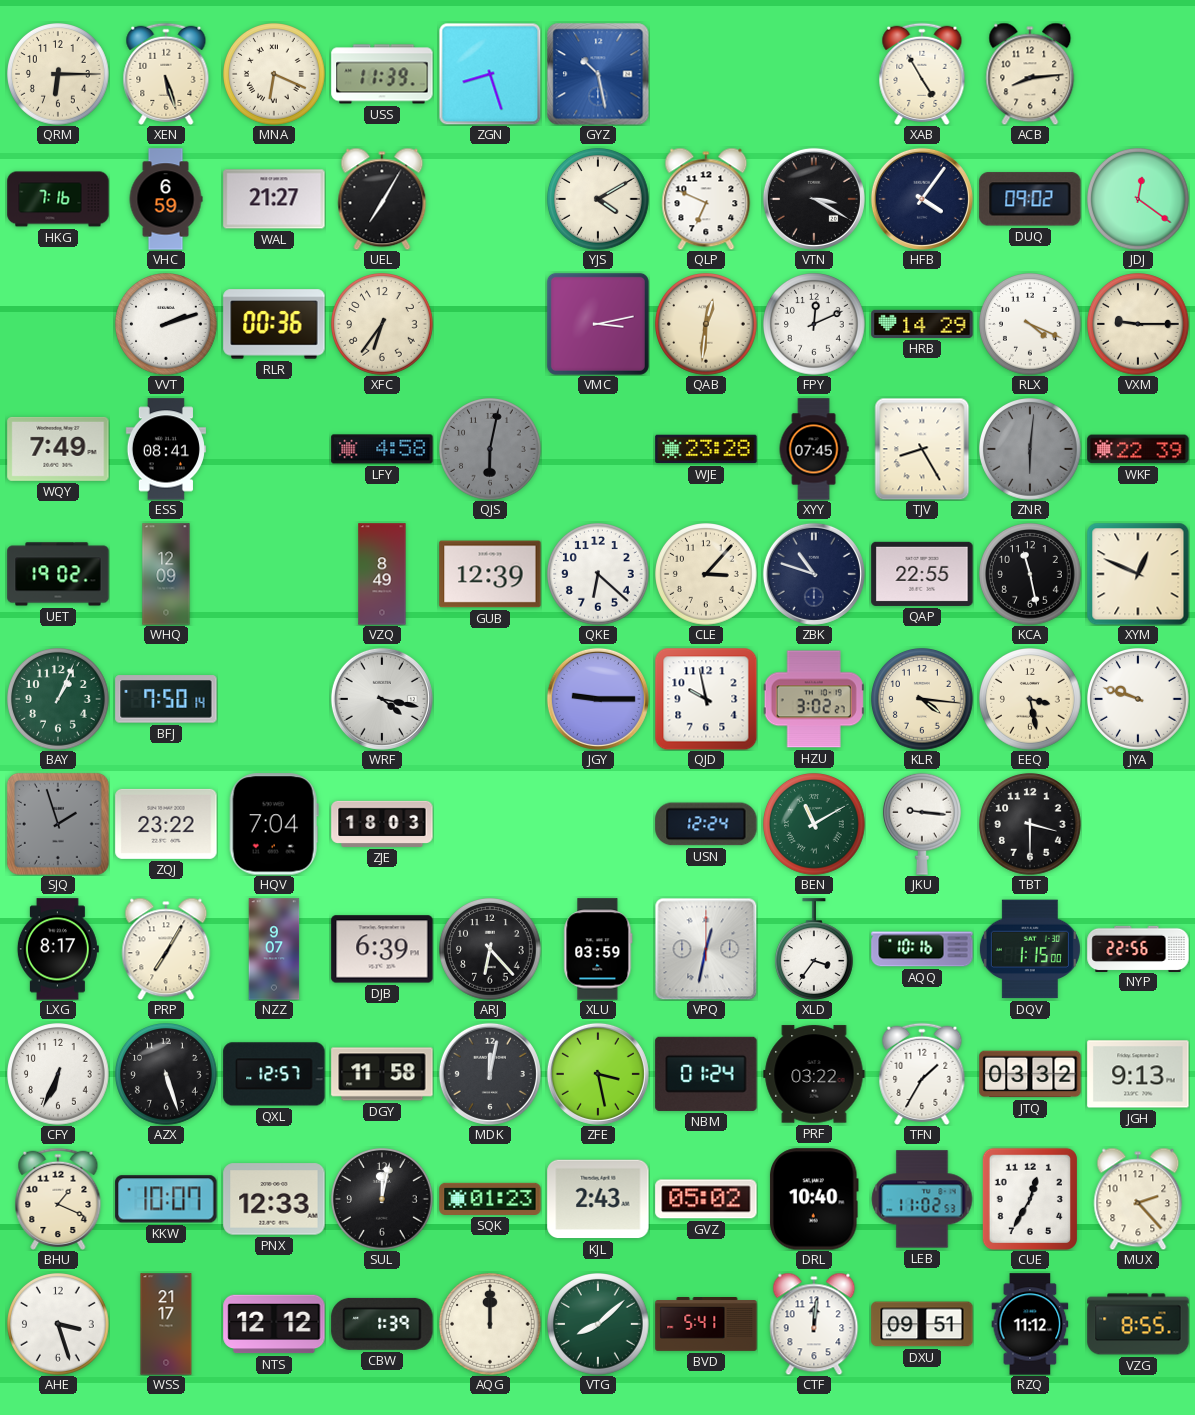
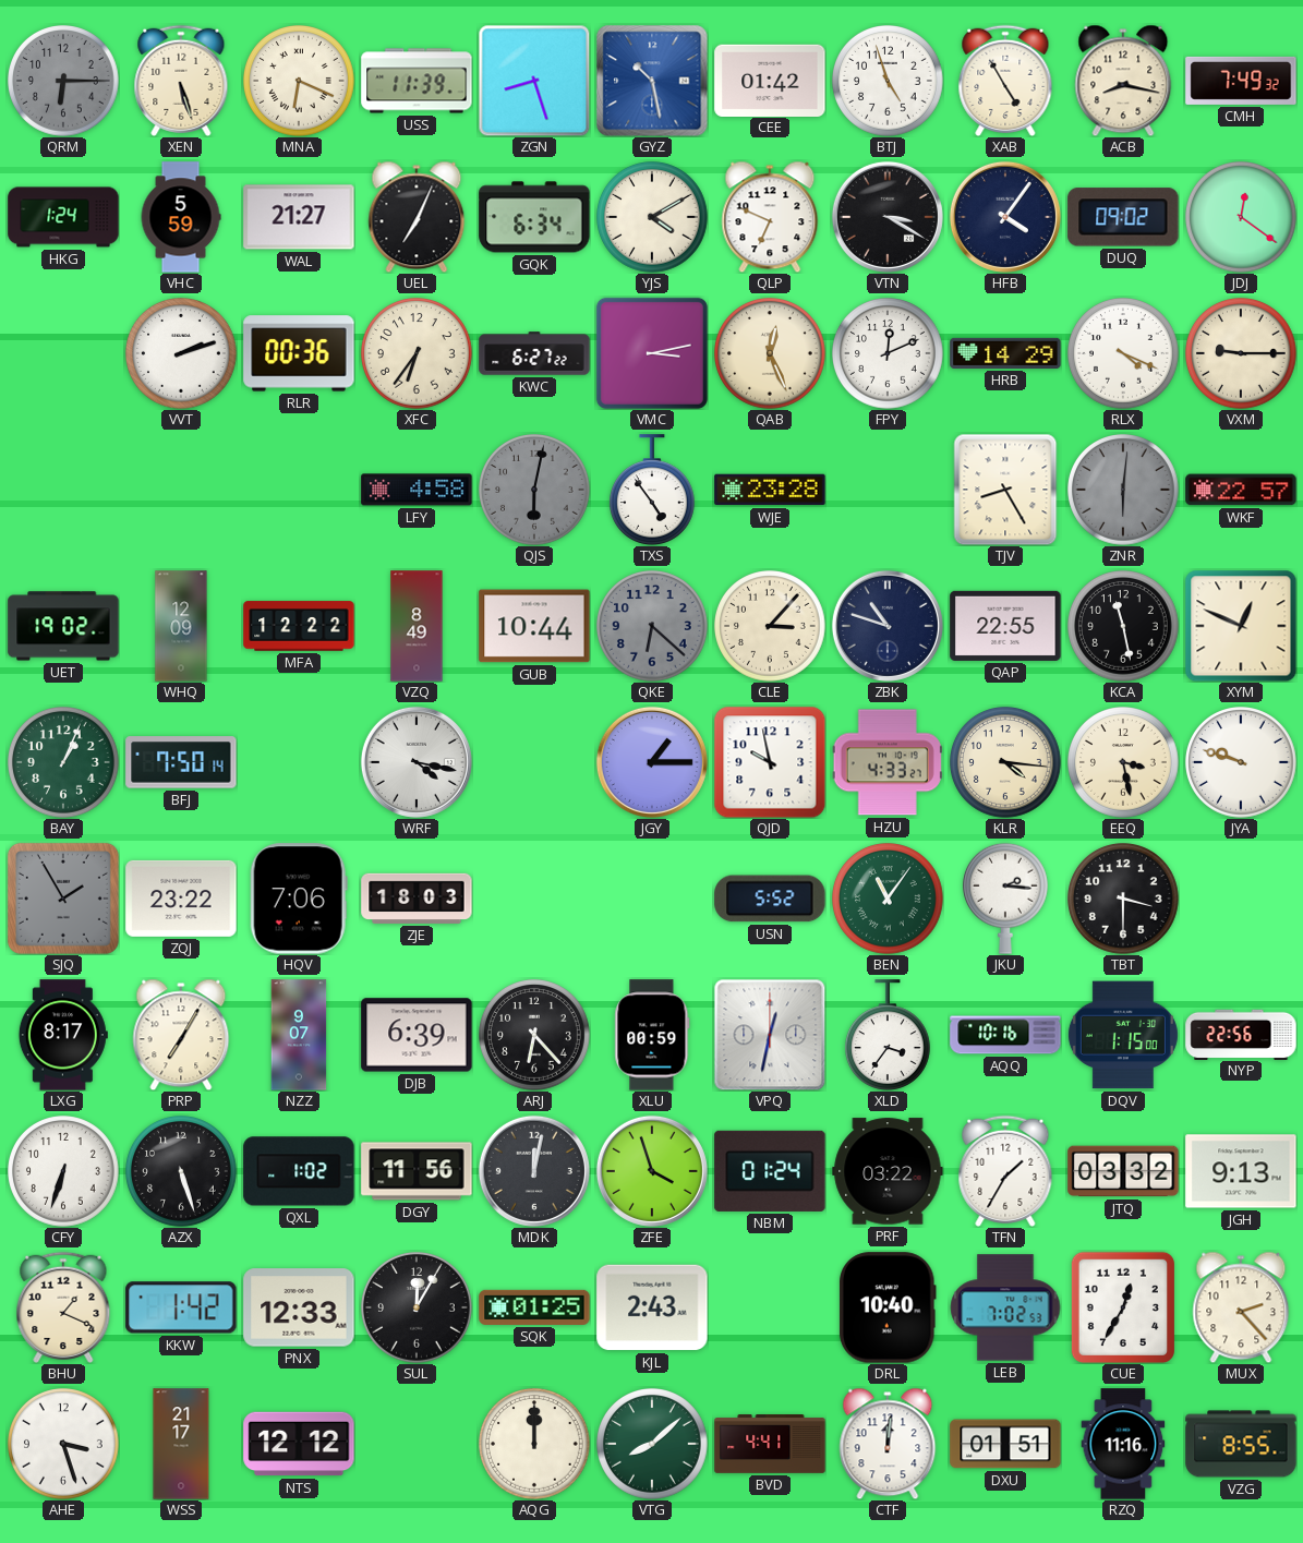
QRM dial: cream -> grey
CEE: none -> 01:42
BTJ: none -> 4:57
ACB: 8:14 -> 8:17
CMH: none -> 7:49
HKG: 7:16 -> 1:24
VHC: 6:59 -> 5:59
UEL: 7:05 -> 7:04
GQK: none -> 6:34
KWC: none -> 6:27
QAB: 12:31 -> 12:26
WQY: 7:49 -> none
ESS: 08:41 -> none
TXS: none -> 4:54
XYY: 07:45 -> none
WKF: 22:39 -> 22:57
MFA: none -> 12:22
GUB: 12:39 -> 10:44
QKE dial: white -> grey
JGY: 9:15 -> 1:15
HZU: 3:02 -> 4:33
SJQ: 1:57 -> 1:55
HQV: 7:04 -> 7:06
USN: 12:24 -> 5:52
BEN: 11:10 -> 11:06
JKU: 9:16 -> 2:16
XLU: 03:59 -> 00:59
CFY: 6:34 -> 6:33
QXL: 12:57 -> 1:02
DGY: 11:58 -> 11:56
ZFE: 3:28 -> 3:57
KKW: 10:07 -> 1:42
SUL: 12:02 -> 12:05
SQK: 01:23 -> 01:25
GVZ: 05:02 -> none
LEB: 11:02 -> 7:02
CBW: 1:39 -> none
BVD: 5:41 -> 4:41
DXU: 09:51 -> 01:51
RZQ: 11:12 -> 11:16
